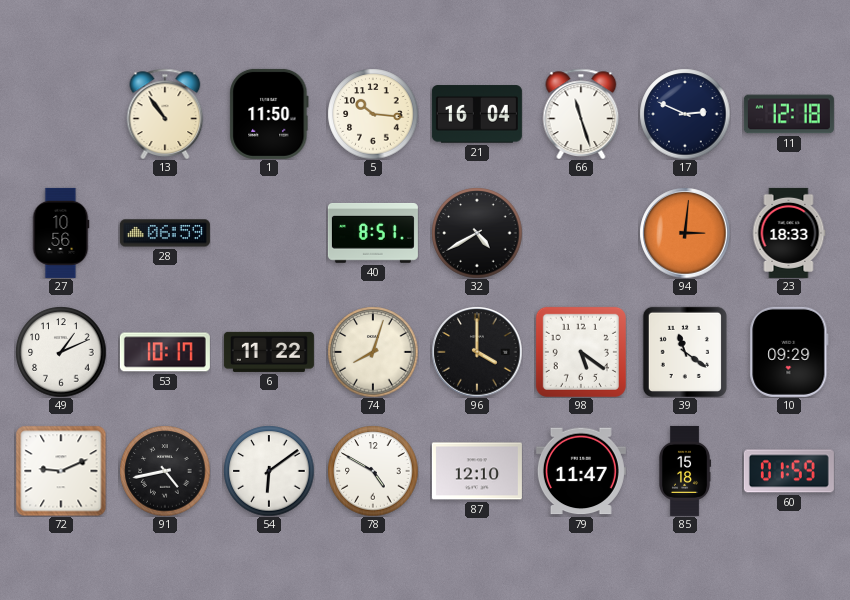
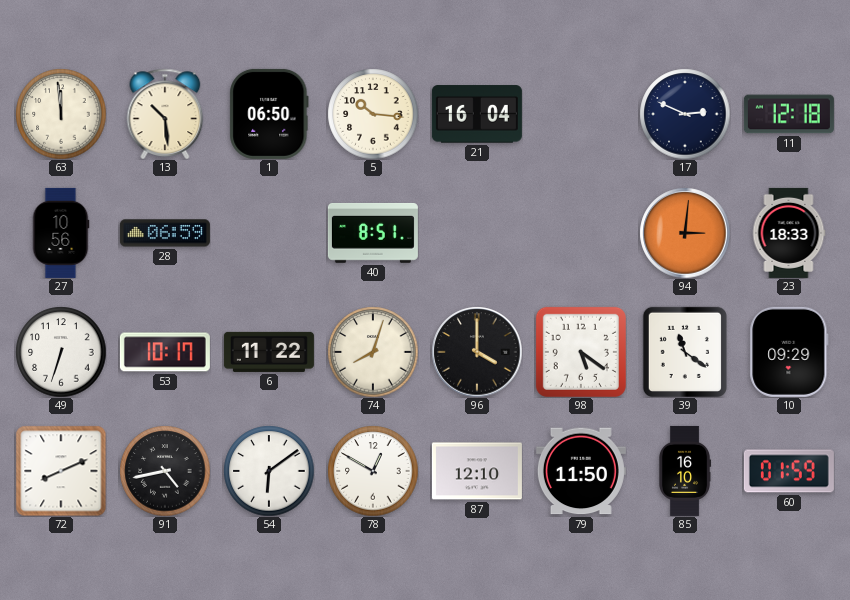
63: none -> 11:59
13: 10:54 -> 10:29
1: 11:50 -> 06:50
66: 11:27 -> none
32: 4:40 -> none
49: 1:11 -> 6:33
72: 9:11 -> 8:11
78: 4:50 -> 12:50
79: 11:47 -> 11:50
85: 15:18 -> 16:10
